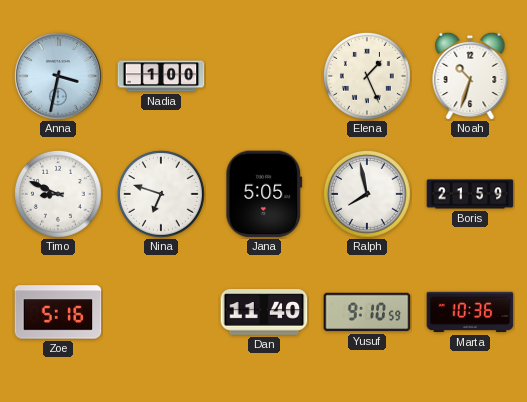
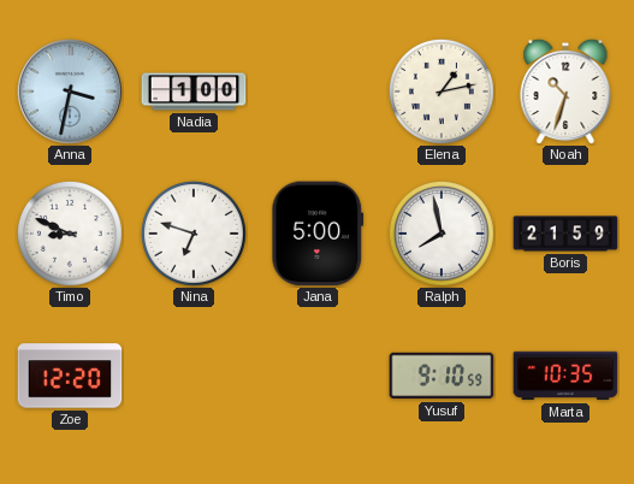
Elena: 1:26 -> 1:13
Jana: 5:05 -> 5:00
Zoe: 5:16 -> 12:20
Dan: 11:40 -> none
Marta: 10:36 -> 10:35
